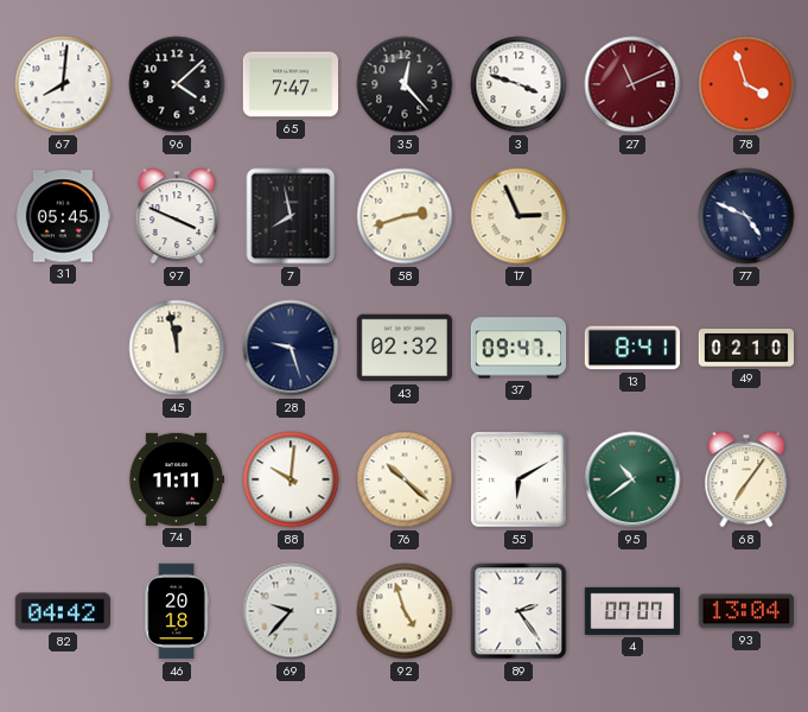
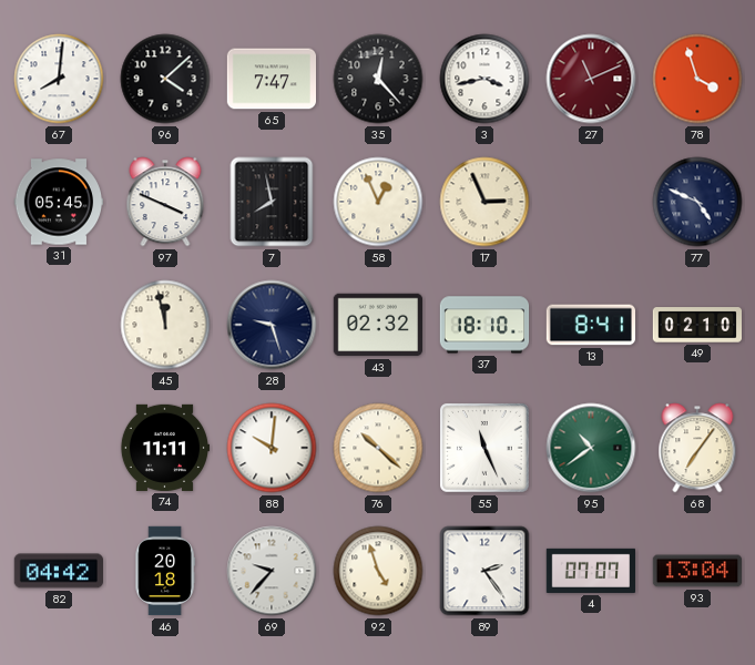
3: 3:48 -> 3:43
58: 2:42 -> 12:56
37: 09:47 -> 18:10
55: 6:10 -> 11:26
